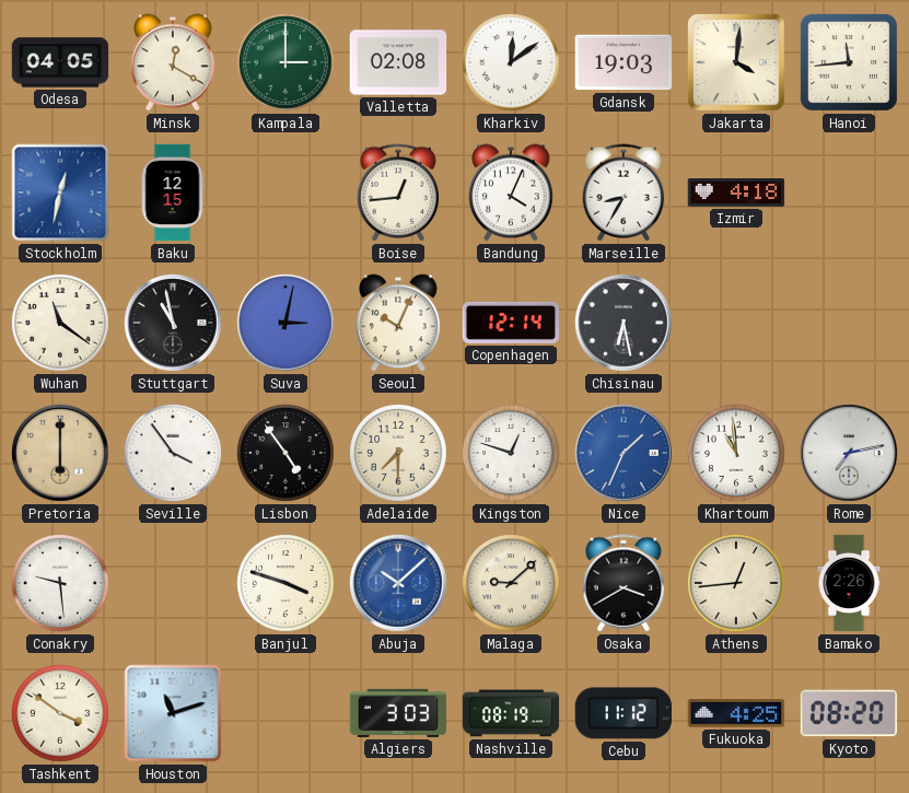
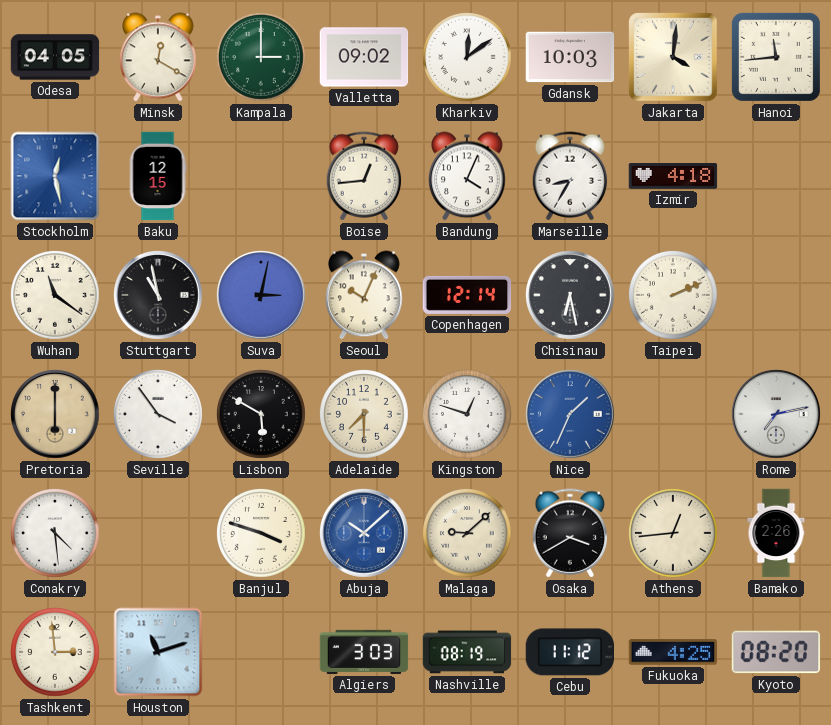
Valletta: 02:08 -> 09:02
Gdansk: 19:03 -> 10:03
Stockholm: 12:32 -> 12:28
Taipei: none -> 2:11
Lisbon: 4:54 -> 5:50
Khartoum: 10:59 -> none
Conakry: 9:29 -> 4:29
Tashkent: 3:51 -> 2:59
